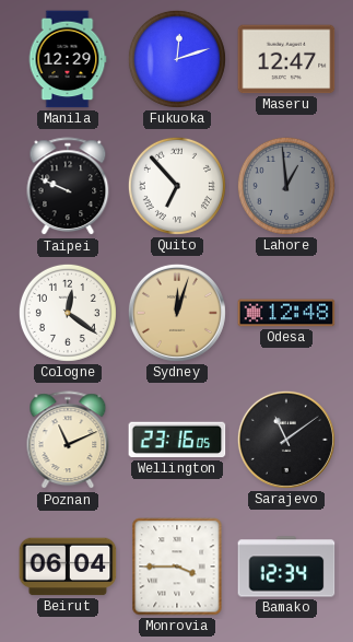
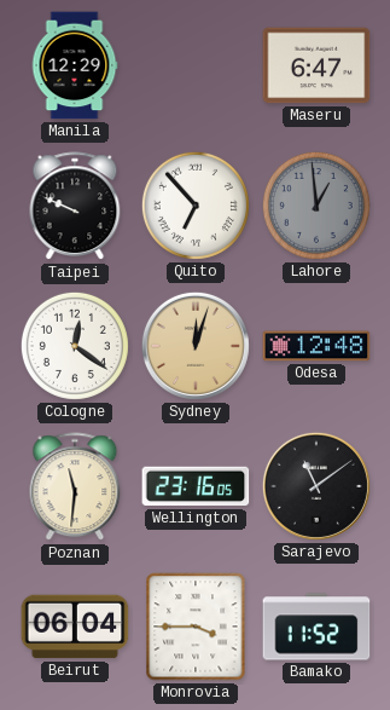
Fukuoka: 12:12 -> none
Maseru: 12:47 -> 6:47
Poznan: 11:11 -> 11:31
Bamako: 12:34 -> 11:52
